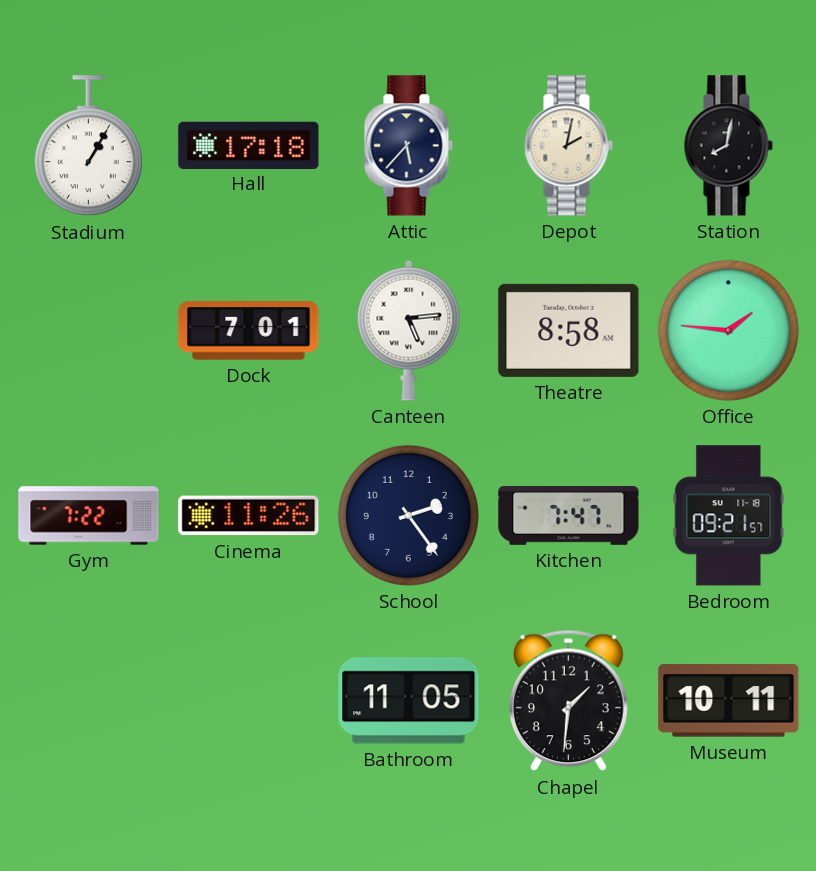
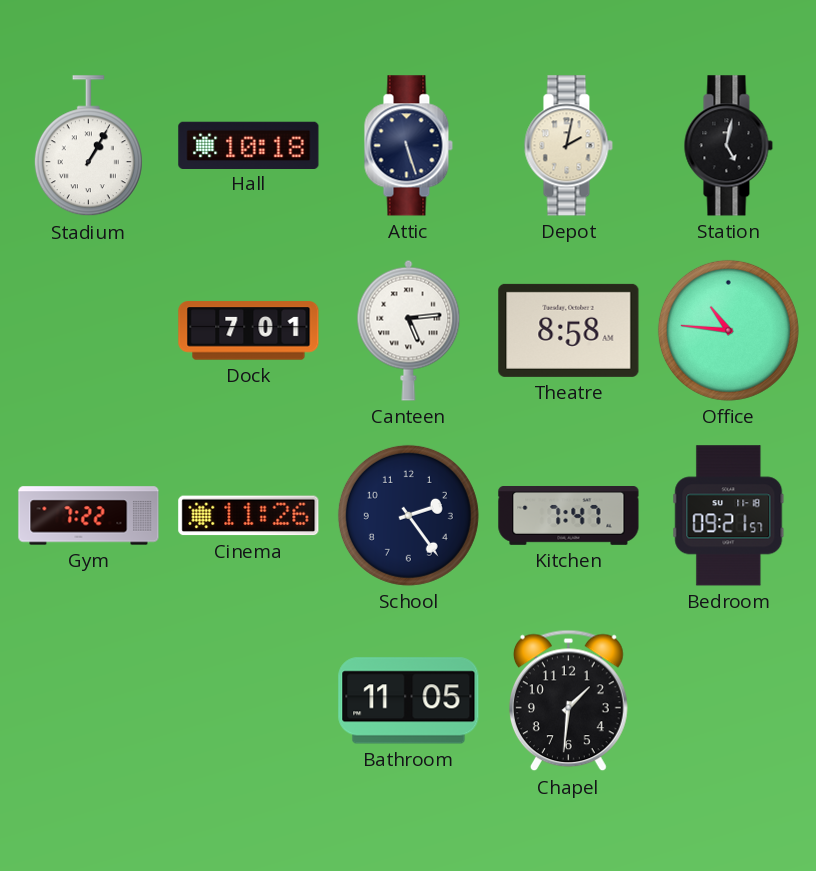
Hall: 17:18 -> 10:18
Attic: 5:37 -> 5:27
Station: 8:02 -> 5:02
Office: 1:46 -> 10:46
Museum: 10:11 -> none
